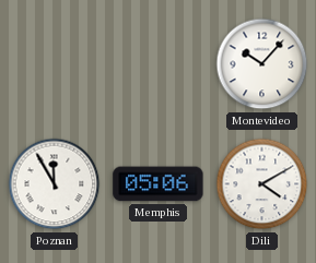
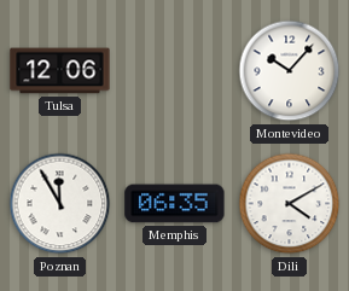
Tulsa: none -> 12:06
Memphis: 05:06 -> 06:35
